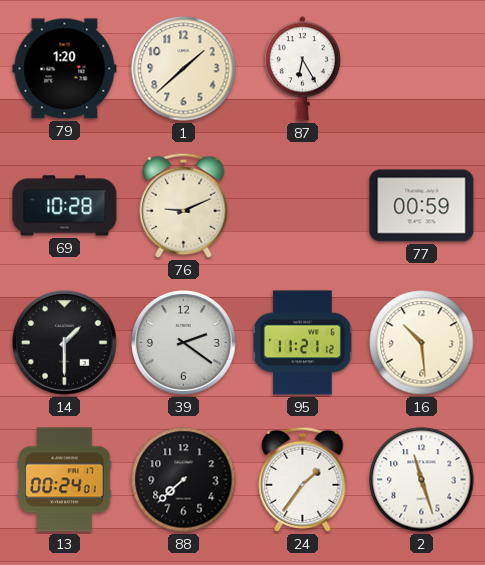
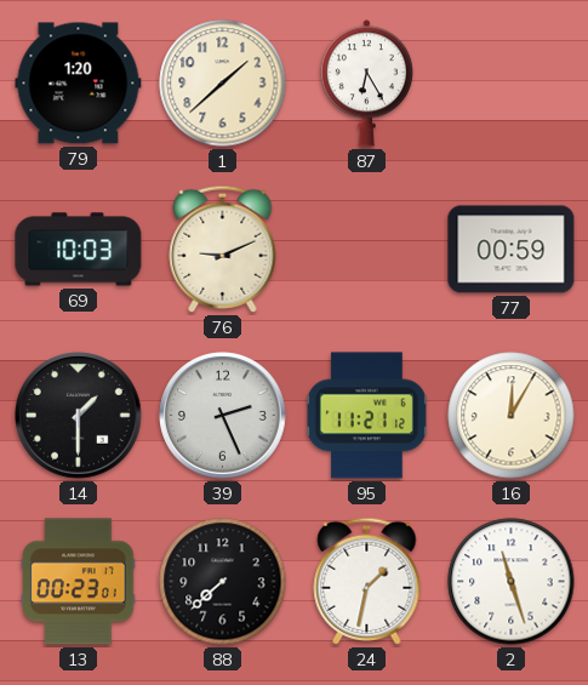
69: 10:28 -> 10:03
39: 2:21 -> 2:26
16: 10:29 -> 12:05
13: 00:24 -> 00:23
24: 1:36 -> 1:32
